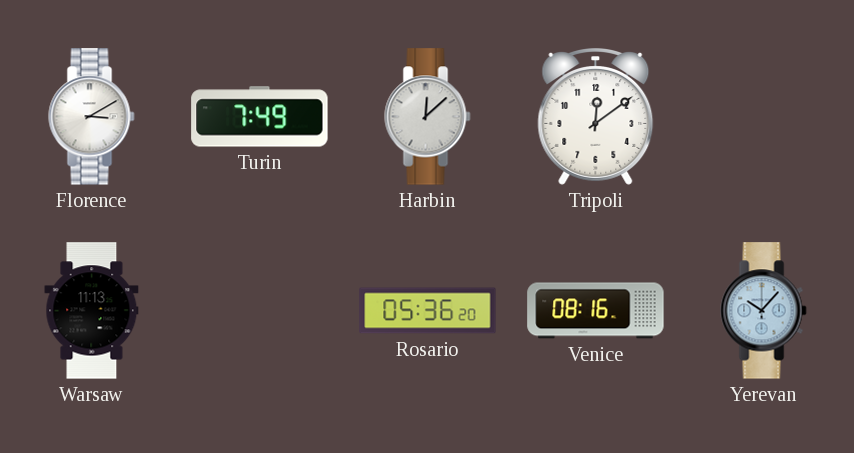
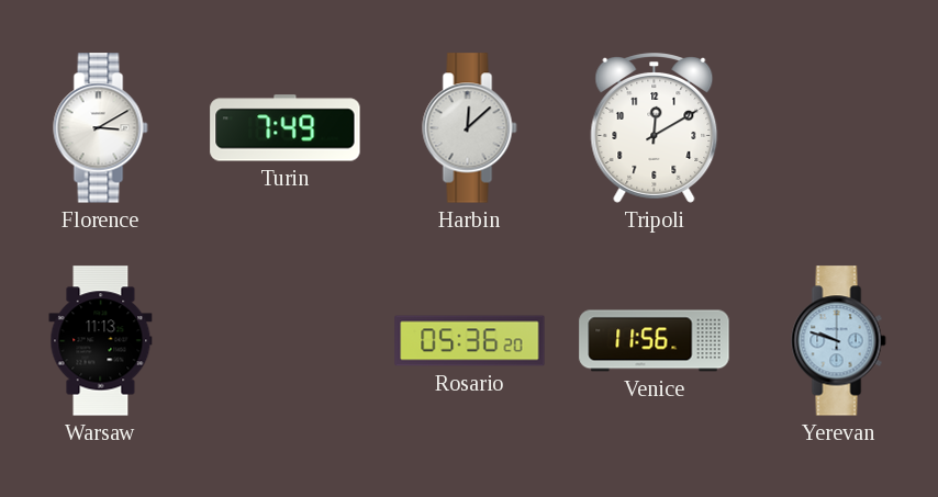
Tripoli: 12:09 -> 12:10
Venice: 08:16 -> 11:56
Yerevan: 10:07 -> 9:48
